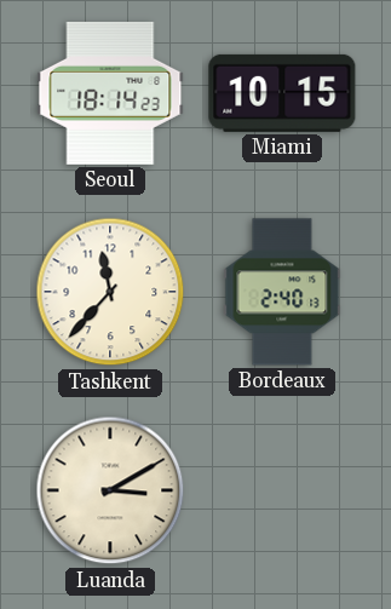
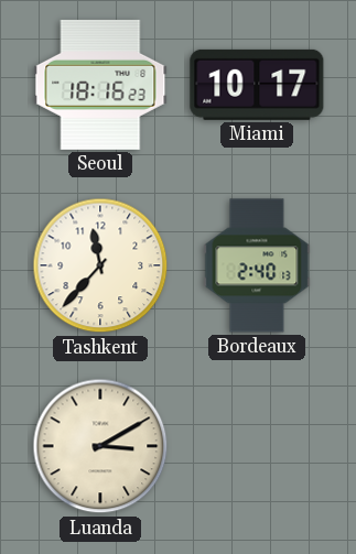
Seoul: 18:14 -> 18:16
Miami: 10:15 -> 10:17
